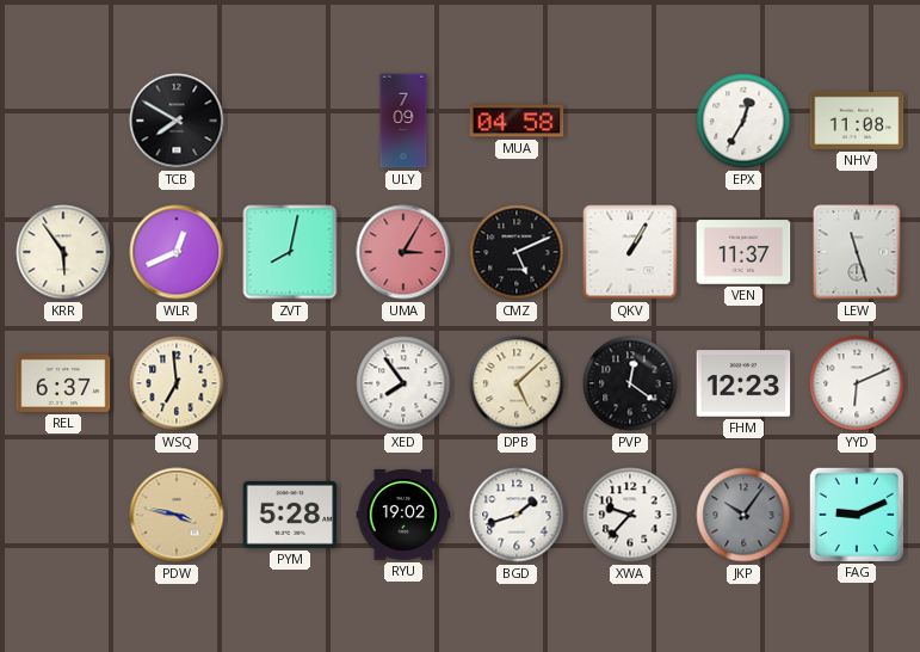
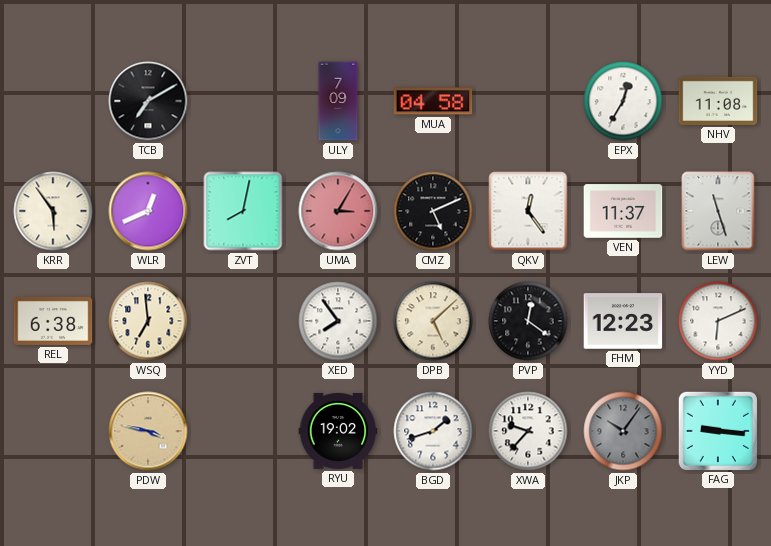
TCB: 7:50 -> 7:10
QKV: 1:05 -> 12:24
REL: 6:37 -> 6:38
PYM: 5:28 -> none
FAG: 9:11 -> 9:16
